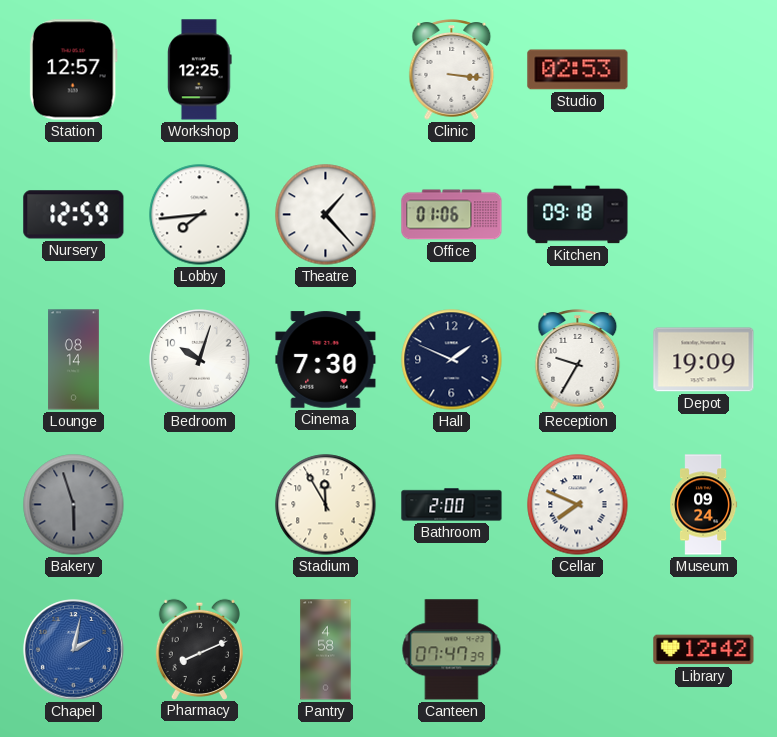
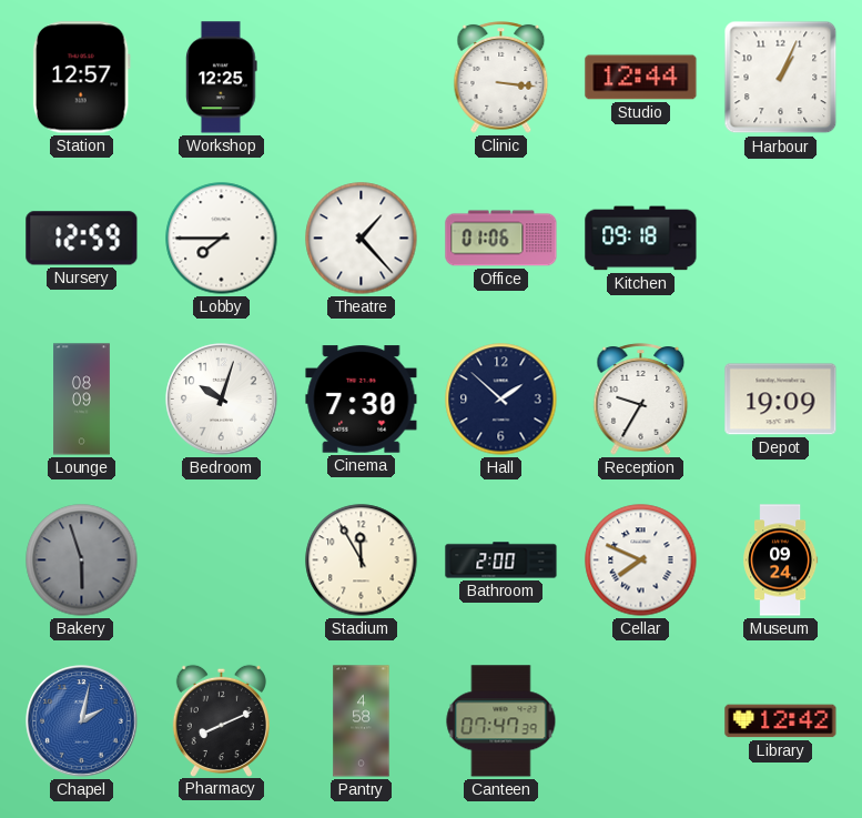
Studio: 02:53 -> 12:44
Harbour: none -> 1:04
Lobby: 7:44 -> 7:45
Lounge: 08:14 -> 08:09
Hall: 1:49 -> 1:52
